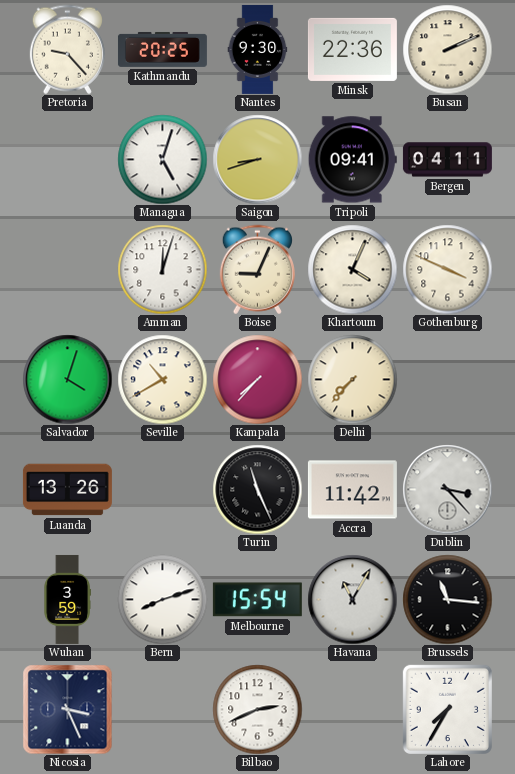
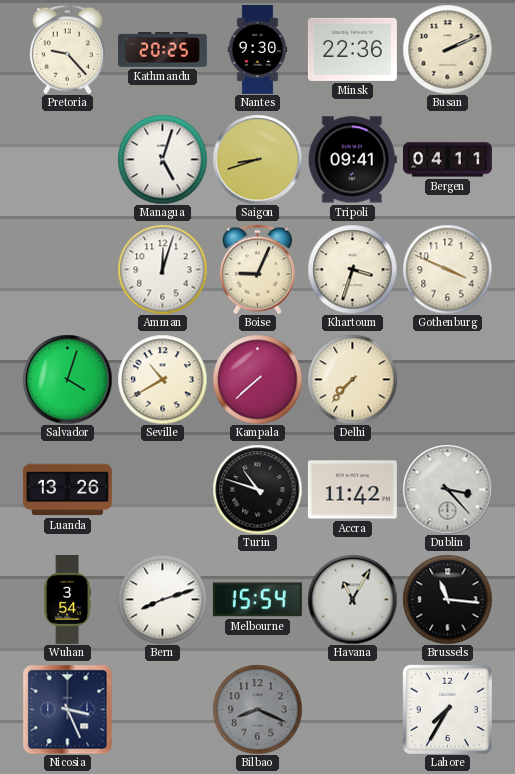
Khartoum: 4:04 -> 3:33
Kampala: 7:37 -> 7:38
Turin: 11:26 -> 10:48
Wuhan: 3:59 -> 3:54
Bilbao: 2:41 -> 8:19
Bilbao dial: white -> grey
